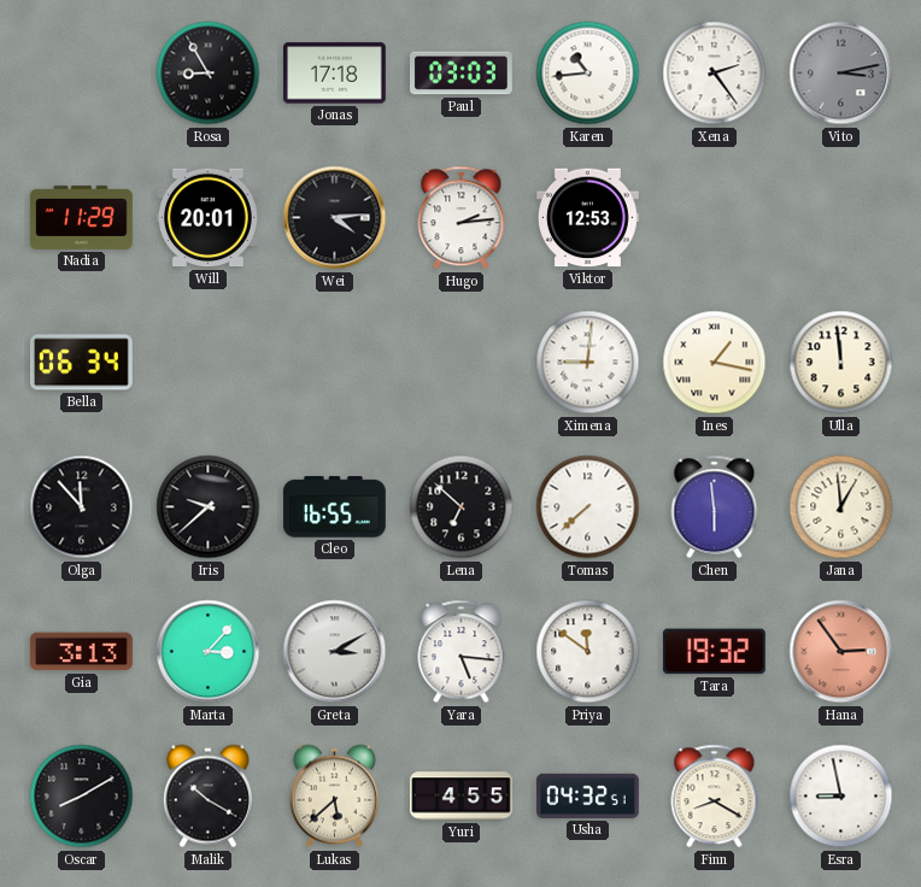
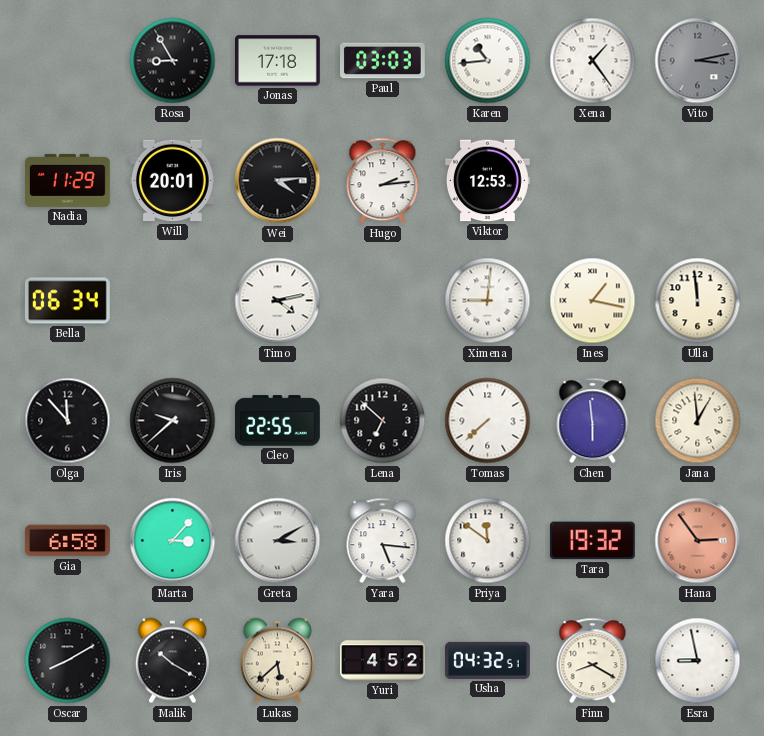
Xena: 2:24 -> 1:24
Timo: none -> 4:13
Cleo: 16:55 -> 22:55
Gia: 3:13 -> 6:58
Yuri: 4:55 -> 4:52
